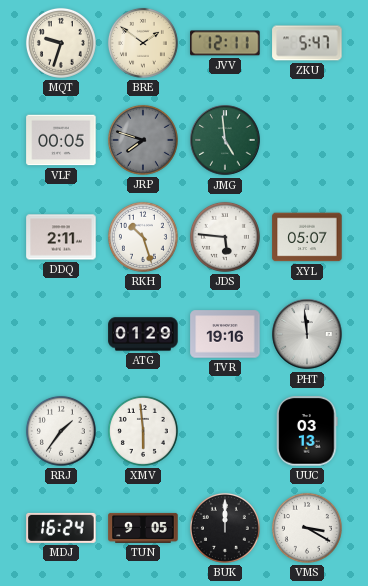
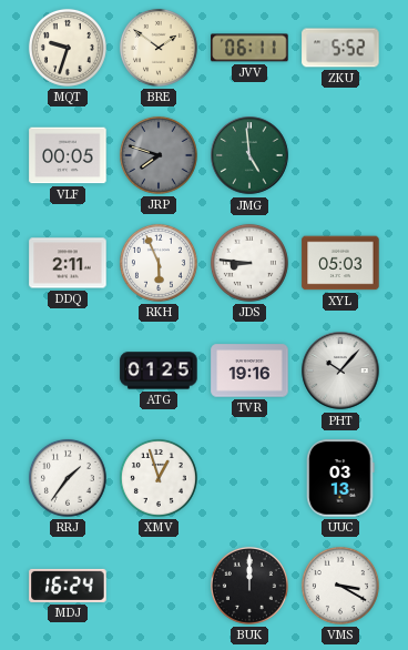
JVV: 12:11 -> 06:11
ZKU: 5:47 -> 5:52
RKH: 10:27 -> 5:56
JDS: 5:46 -> 8:46
XYL: 05:07 -> 05:03
ATG: 01:29 -> 01:25
PHT: 11:59 -> 10:07
XMV: 5:59 -> 12:57
TUN: 9:05 -> none
